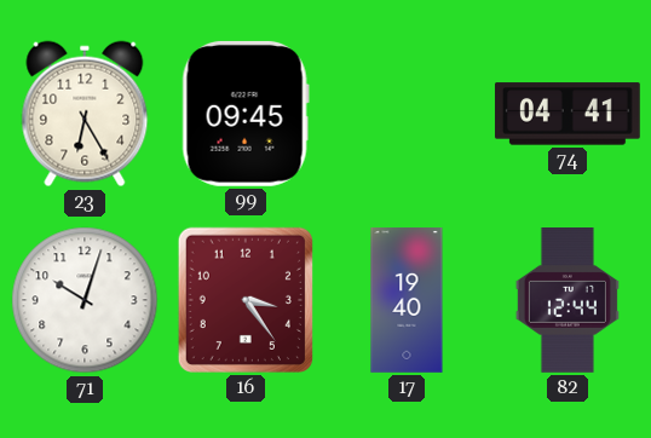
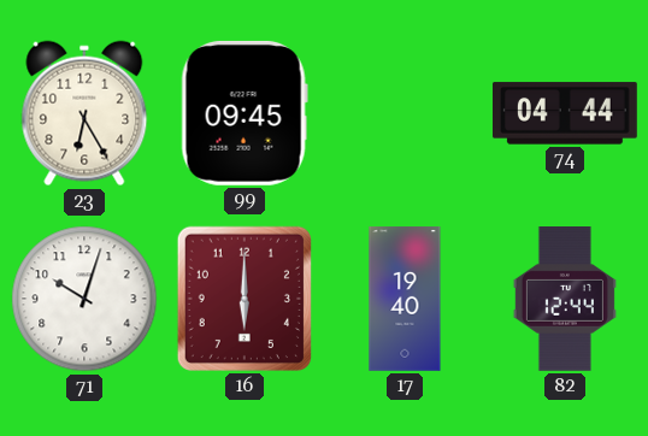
74: 04:41 -> 04:44
16: 3:24 -> 6:00
